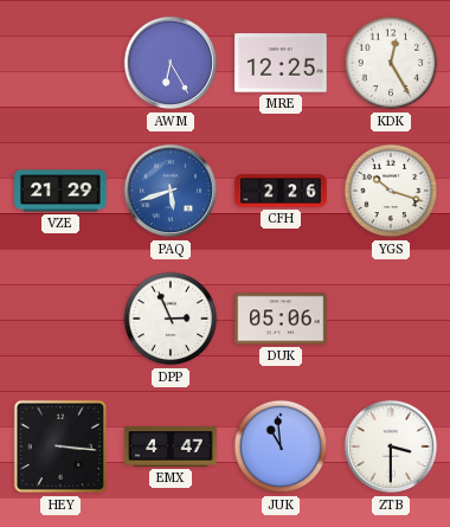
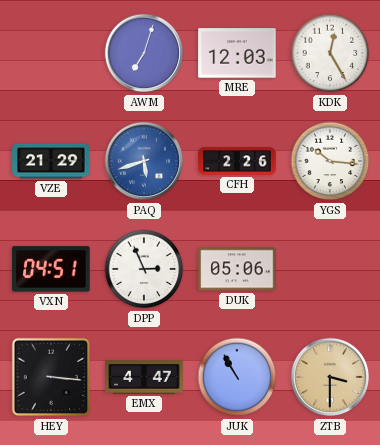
AWM: 6:25 -> 7:03
MRE: 12:25 -> 12:03
YGS: 10:18 -> 10:16
VXN: none -> 04:51
JUK: 10:59 -> 10:55
ZTB dial: white -> champagne
